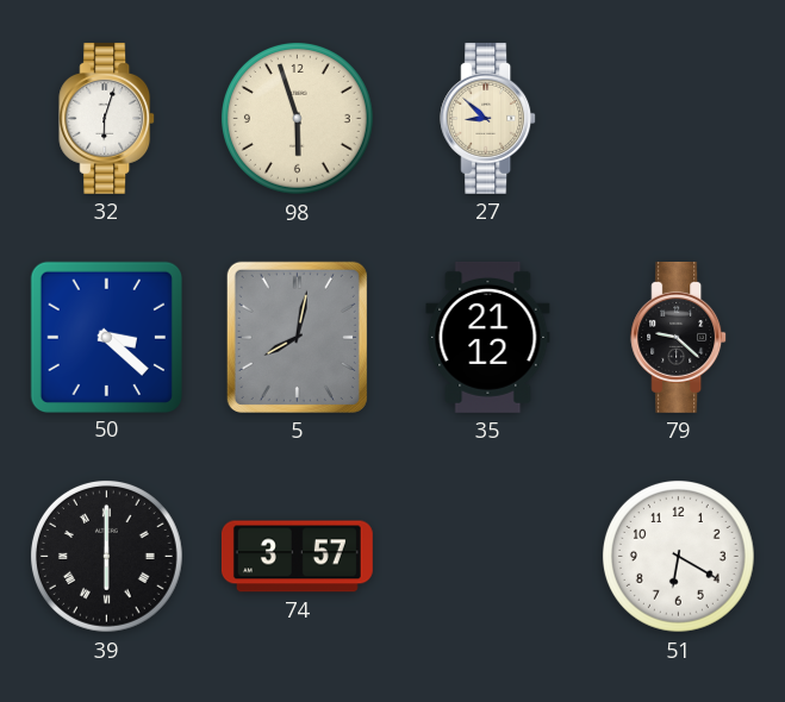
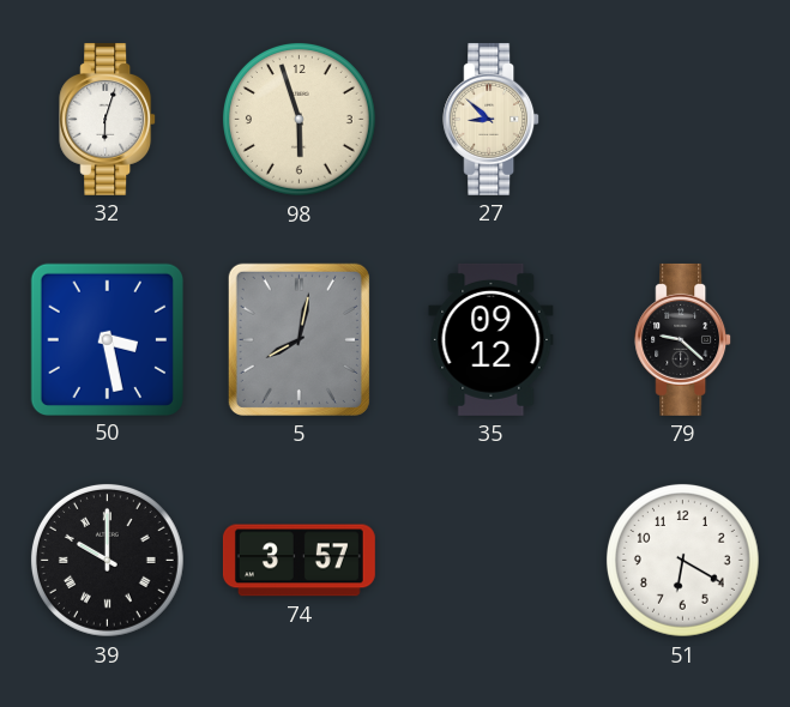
50: 3:22 -> 3:28
35: 21:12 -> 09:12
39: 6:00 -> 10:00
